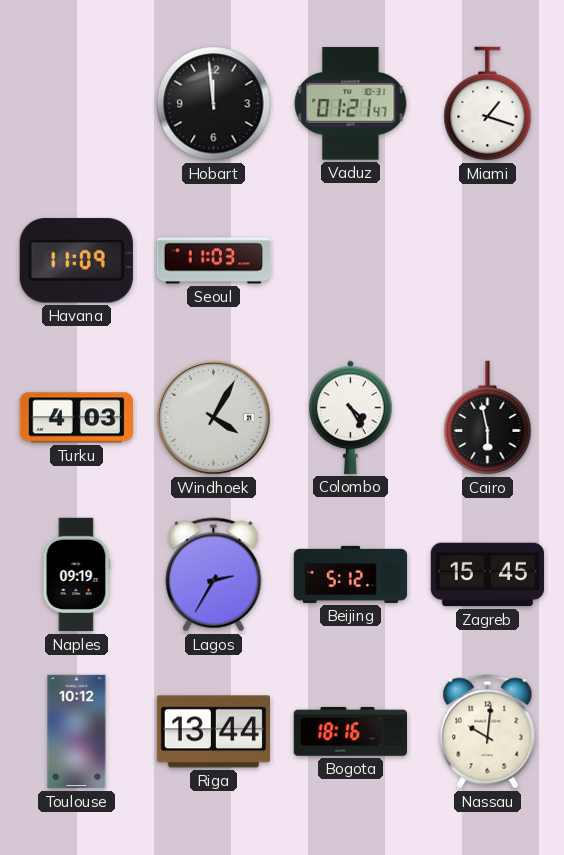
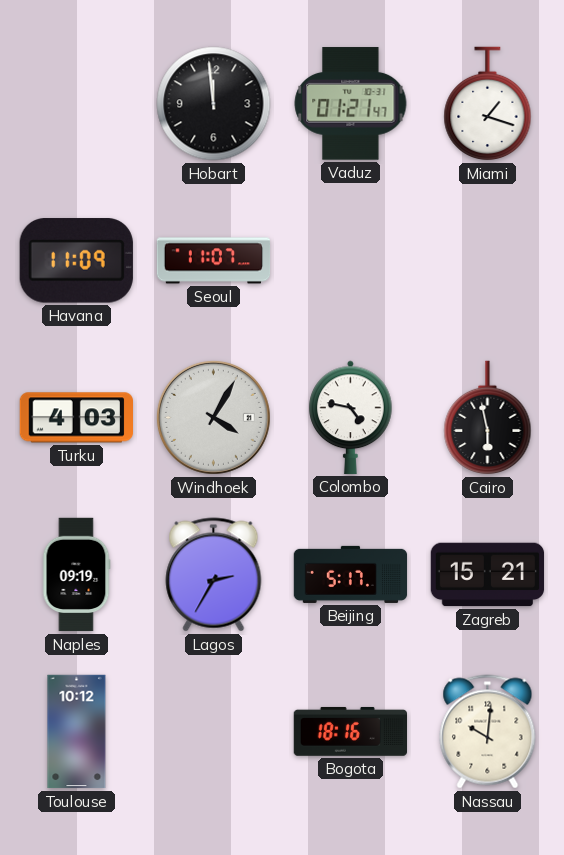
Seoul: 11:03 -> 11:07
Colombo: 4:25 -> 4:47
Beijing: 5:12 -> 5:17
Zagreb: 15:45 -> 15:21
Riga: 13:44 -> none
